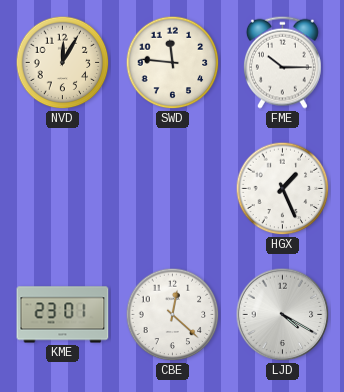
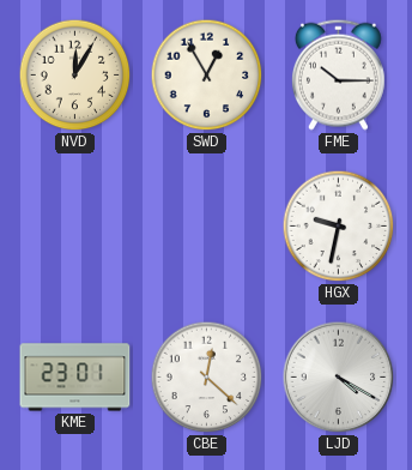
SWD: 11:46 -> 12:55
HGX: 1:26 -> 9:32
